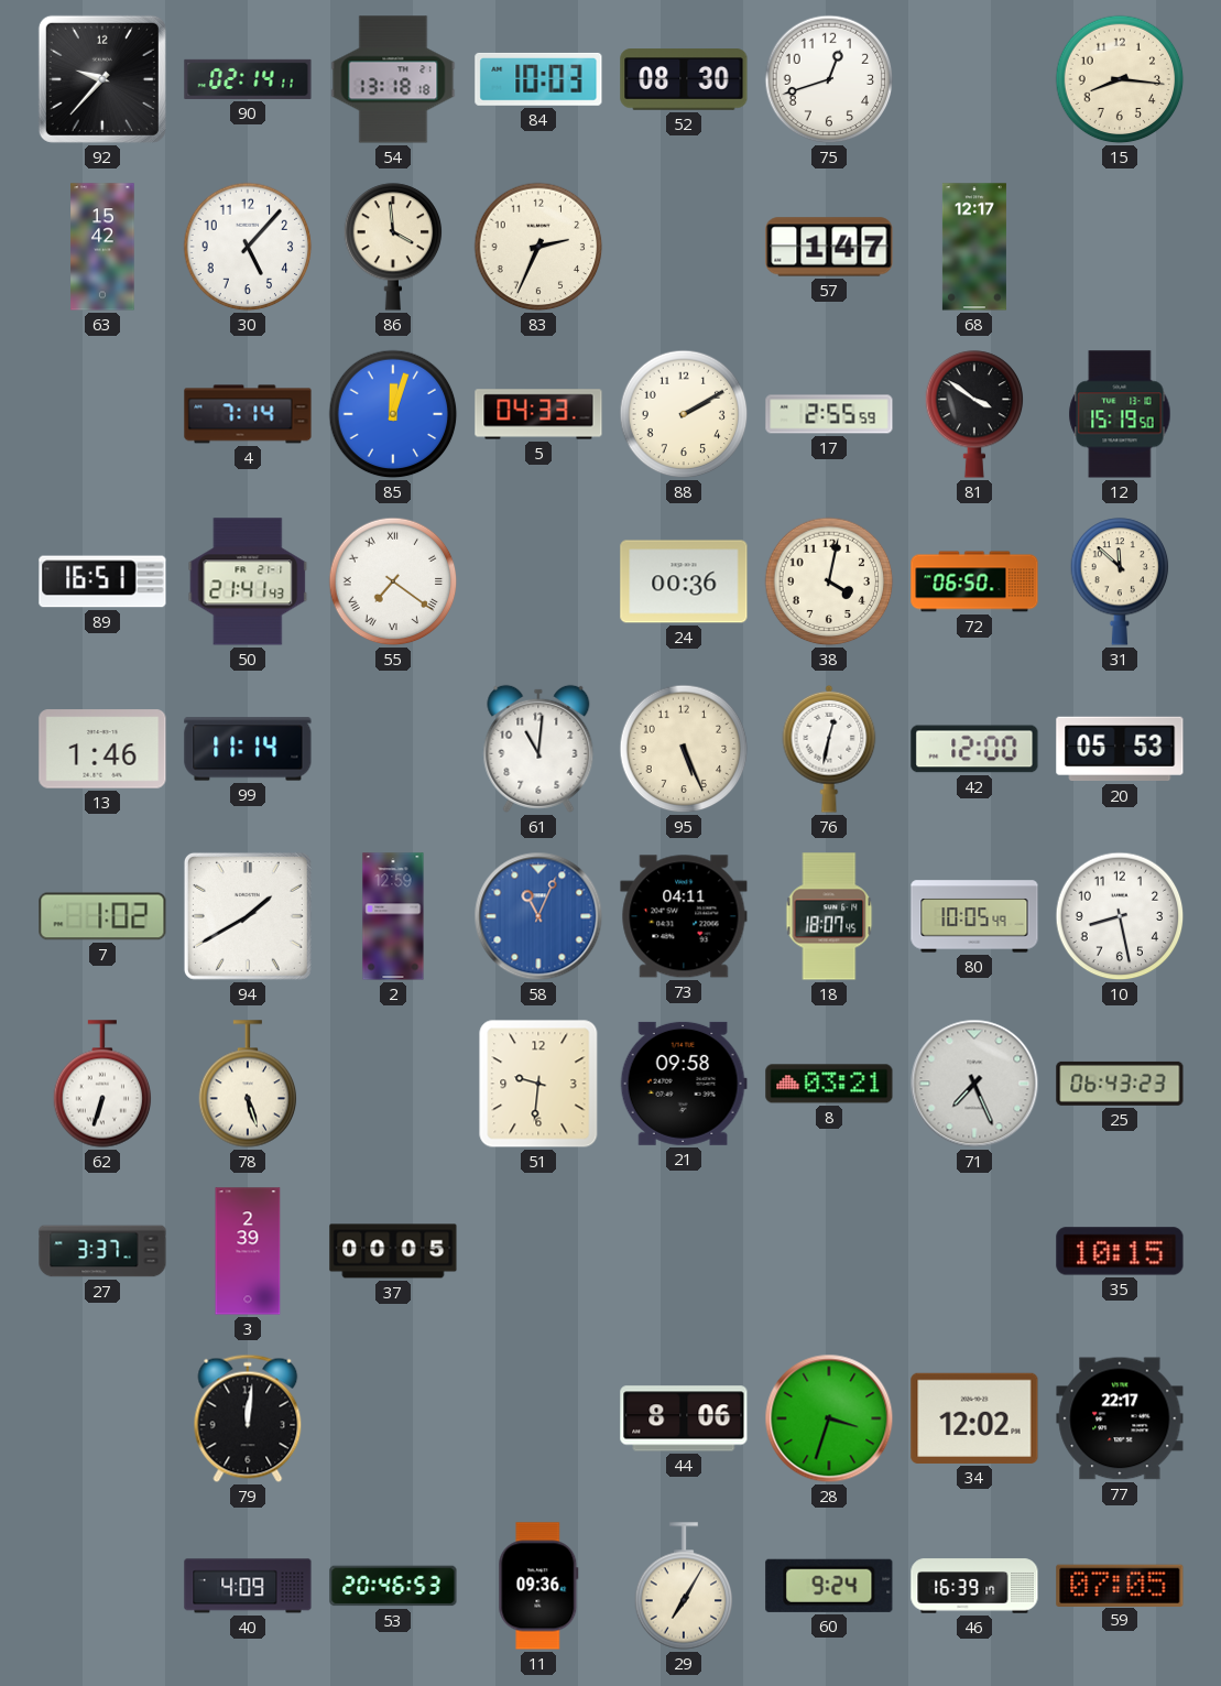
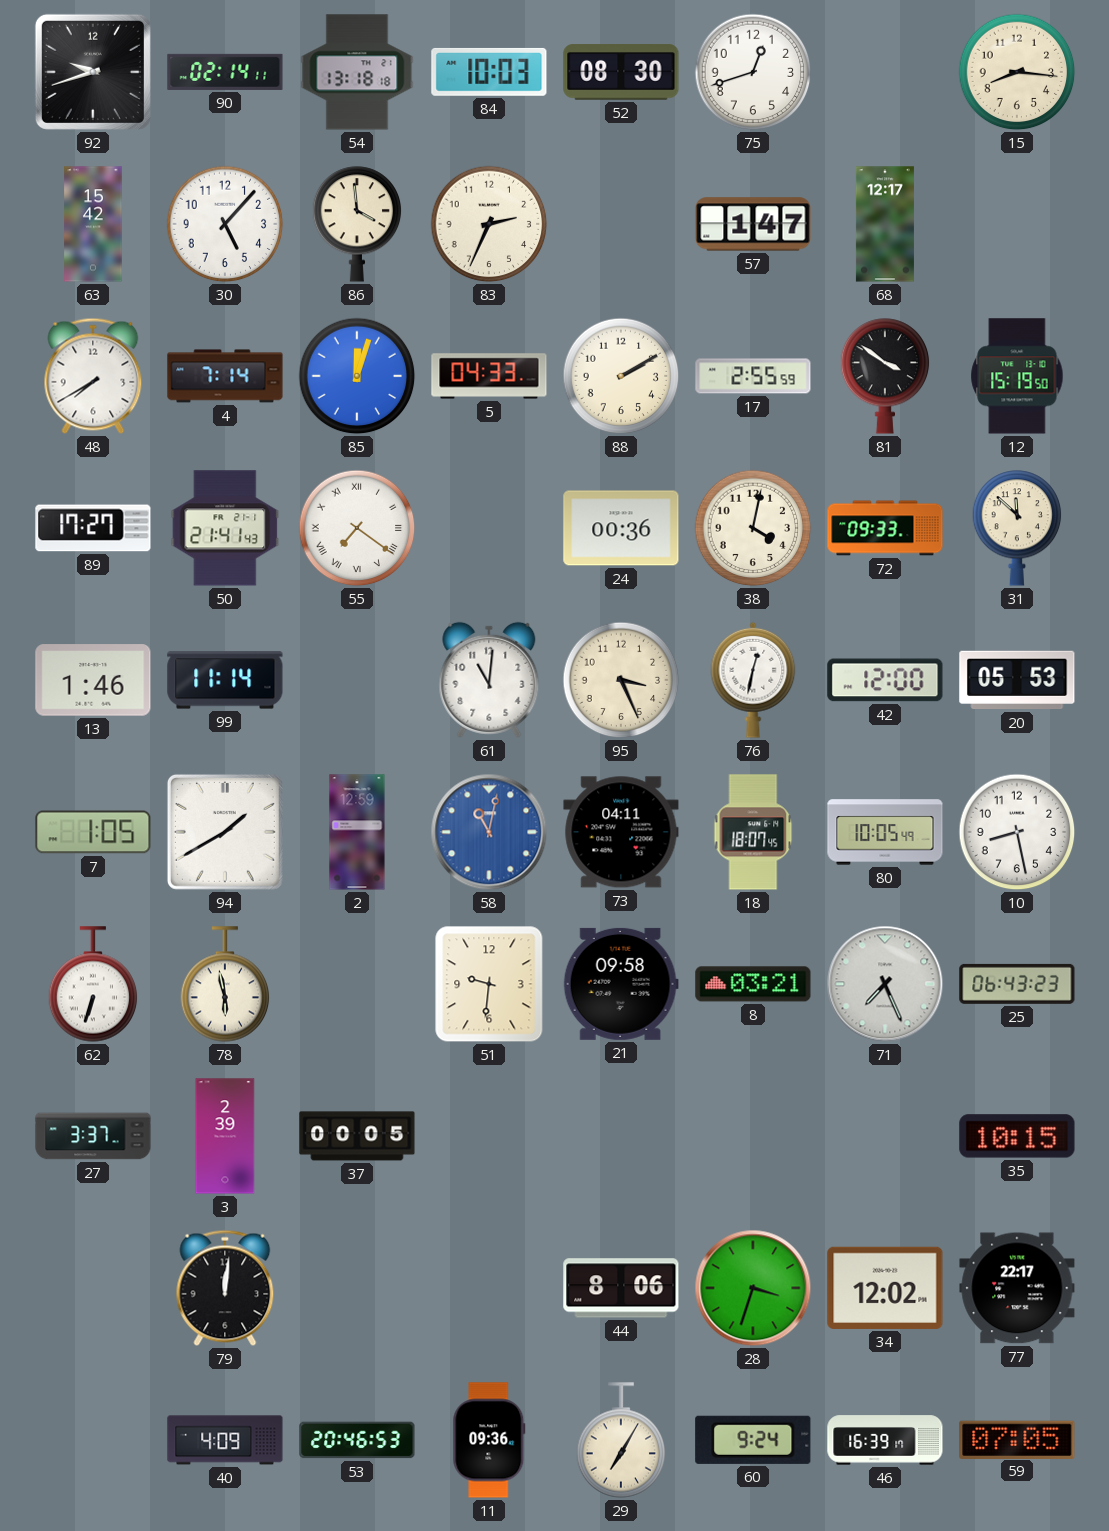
92: 9:37 -> 9:42
48: none -> 7:40
89: 16:51 -> 17:27
72: 06:50 -> 09:33
95: 5:26 -> 3:26
7: 1:02 -> 1:05
58: 11:04 -> 11:02
78: 5:27 -> 5:58
